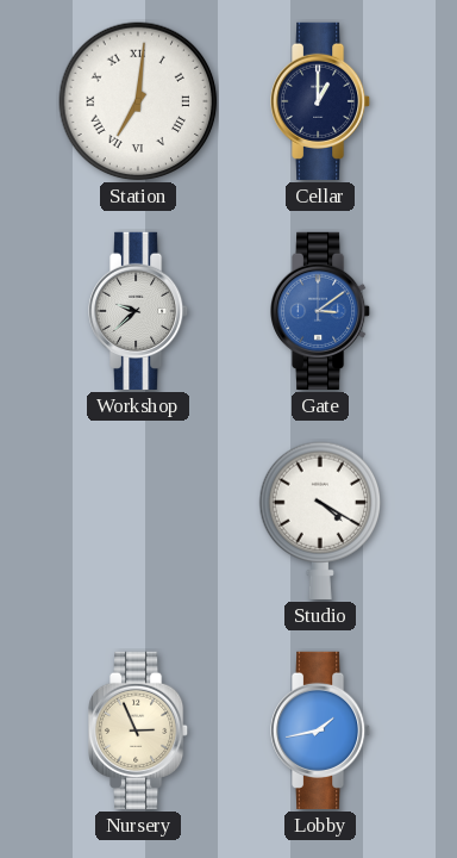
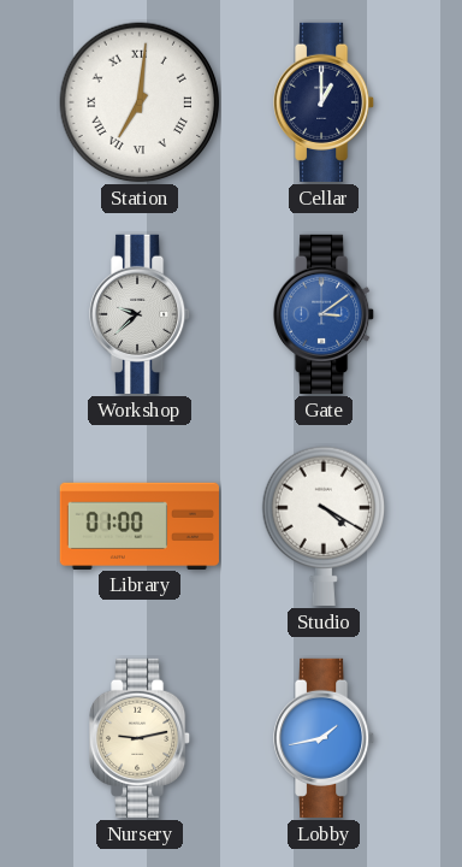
Library: none -> 01:00
Nursery: 2:56 -> 9:13
